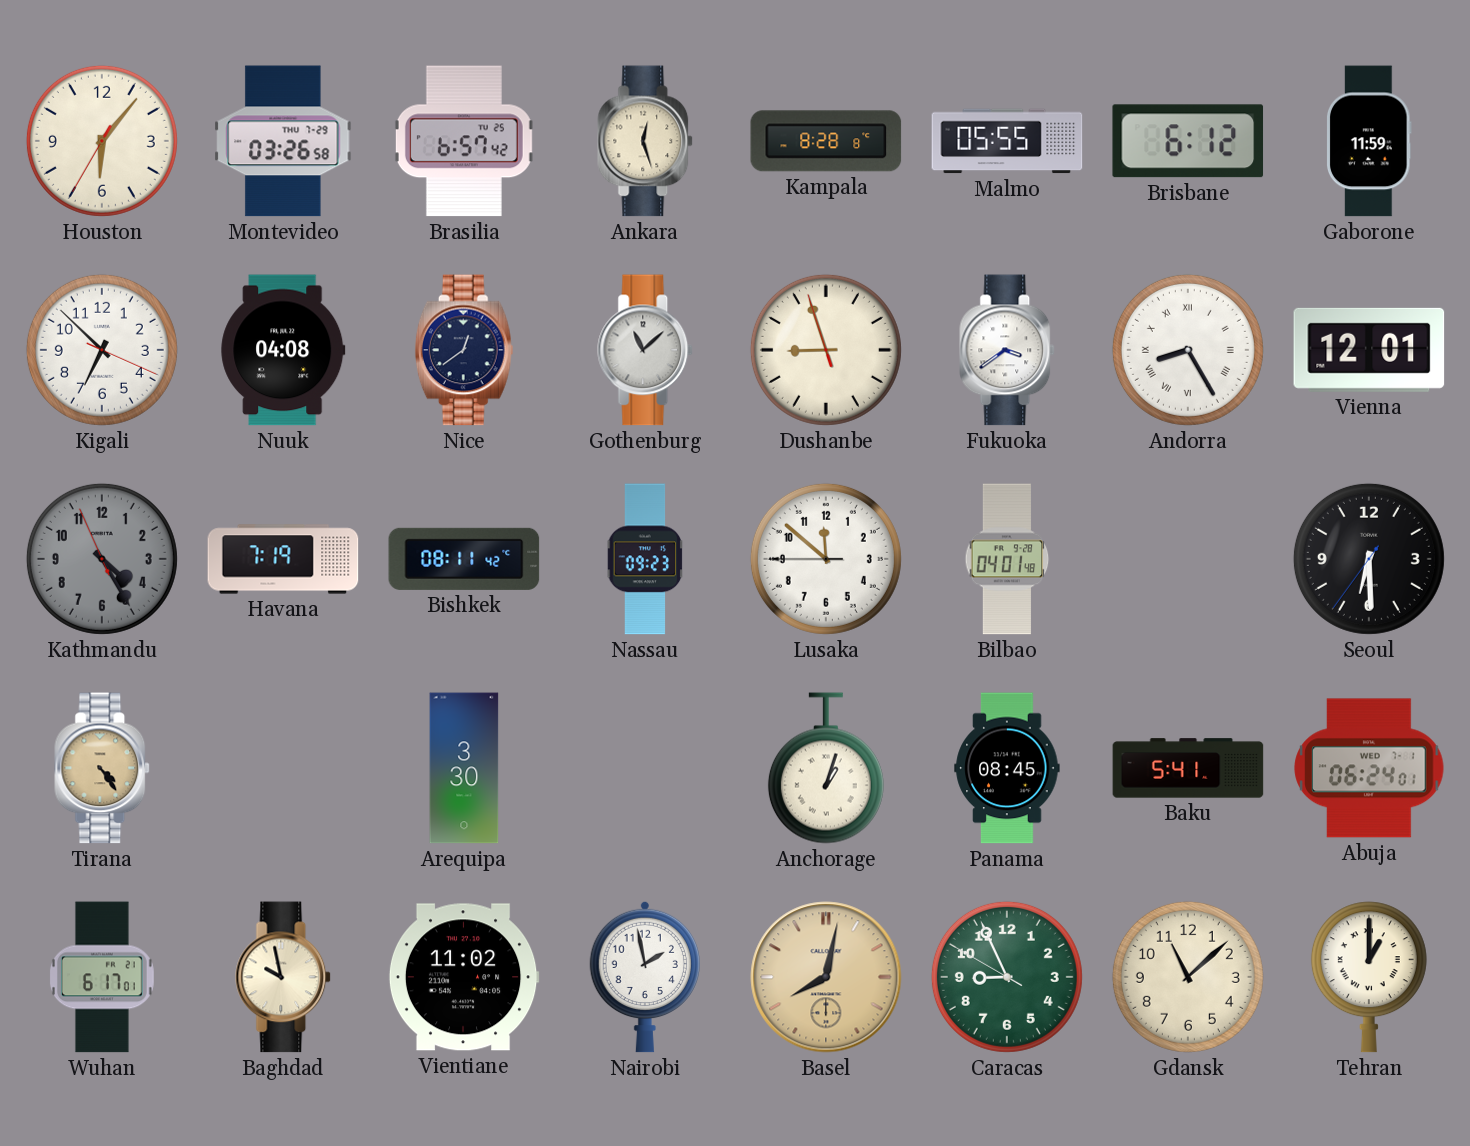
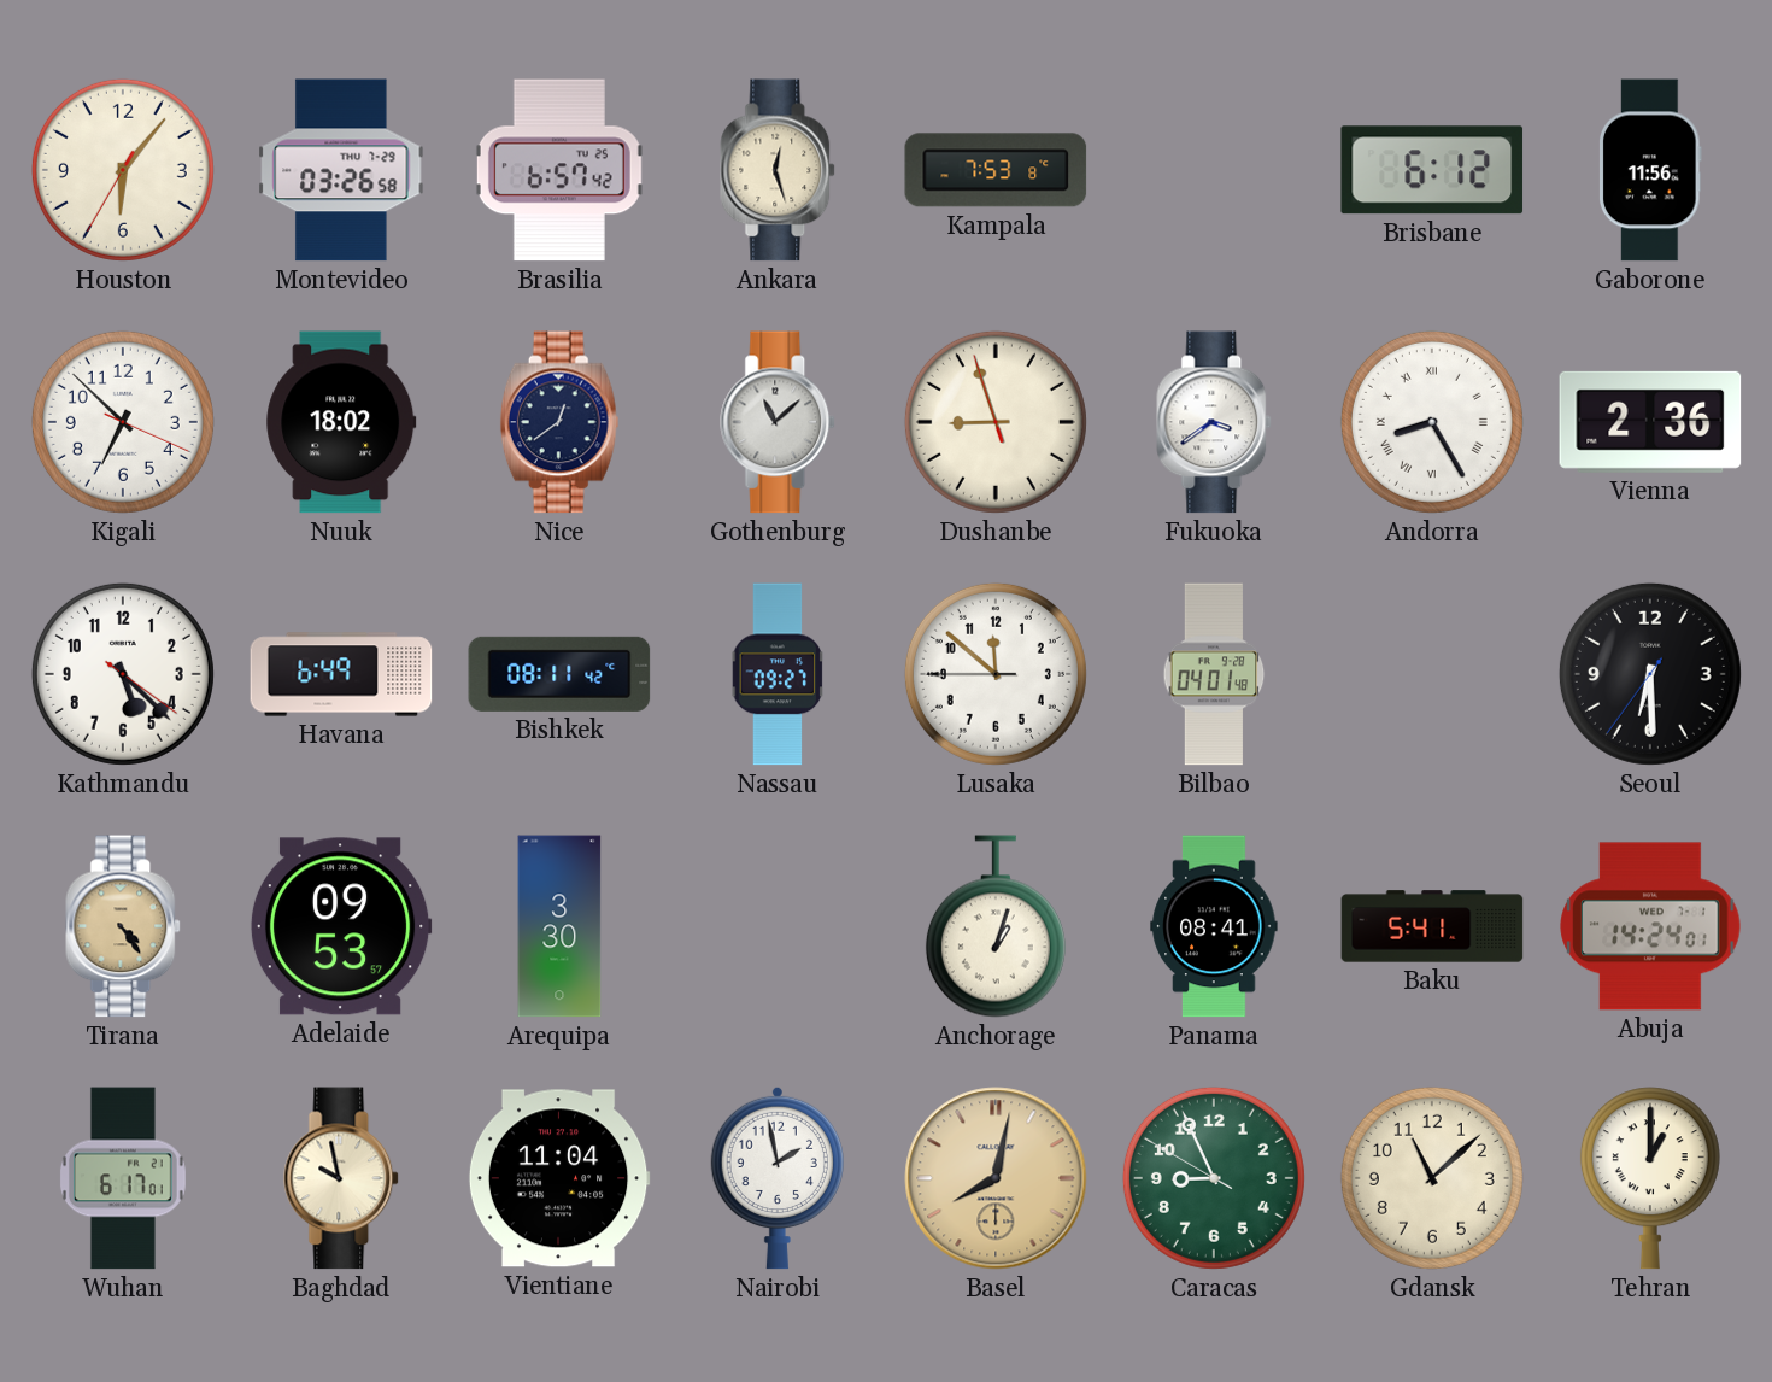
Kampala: 8:28 -> 7:53
Malmo: 05:55 -> none
Gaborone: 11:59 -> 11:56
Nuuk: 04:08 -> 18:02
Vienna: 12:01 -> 2:36
Kathmandu: 4:24 -> 5:22
Kathmandu dial: grey -> white
Havana: 7:19 -> 6:49
Nassau: 09:23 -> 09:27
Adelaide: none -> 09:53
Panama: 08:45 -> 08:41
Abuja: 06:24 -> 14:24
Vientiane: 11:02 -> 11:04
